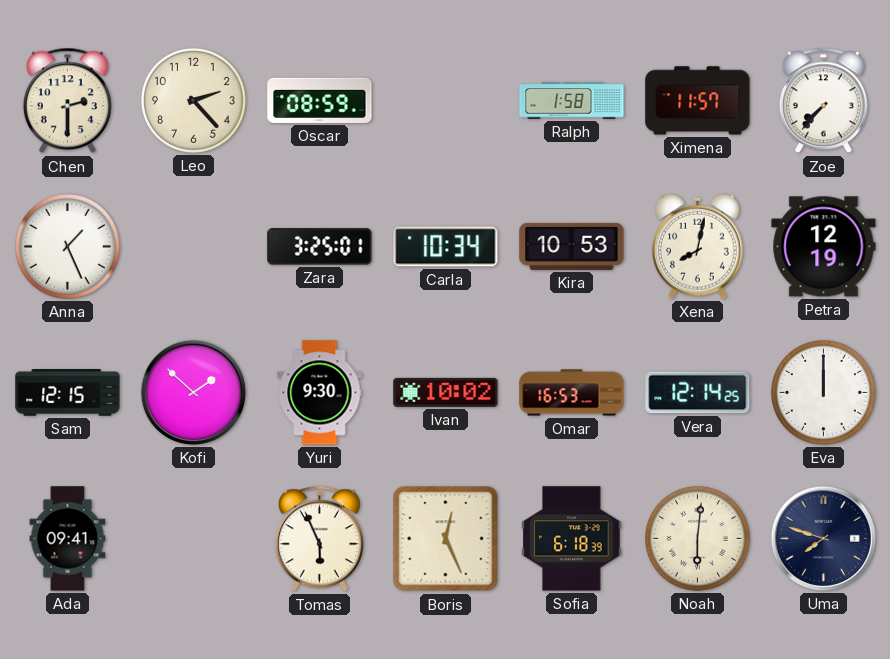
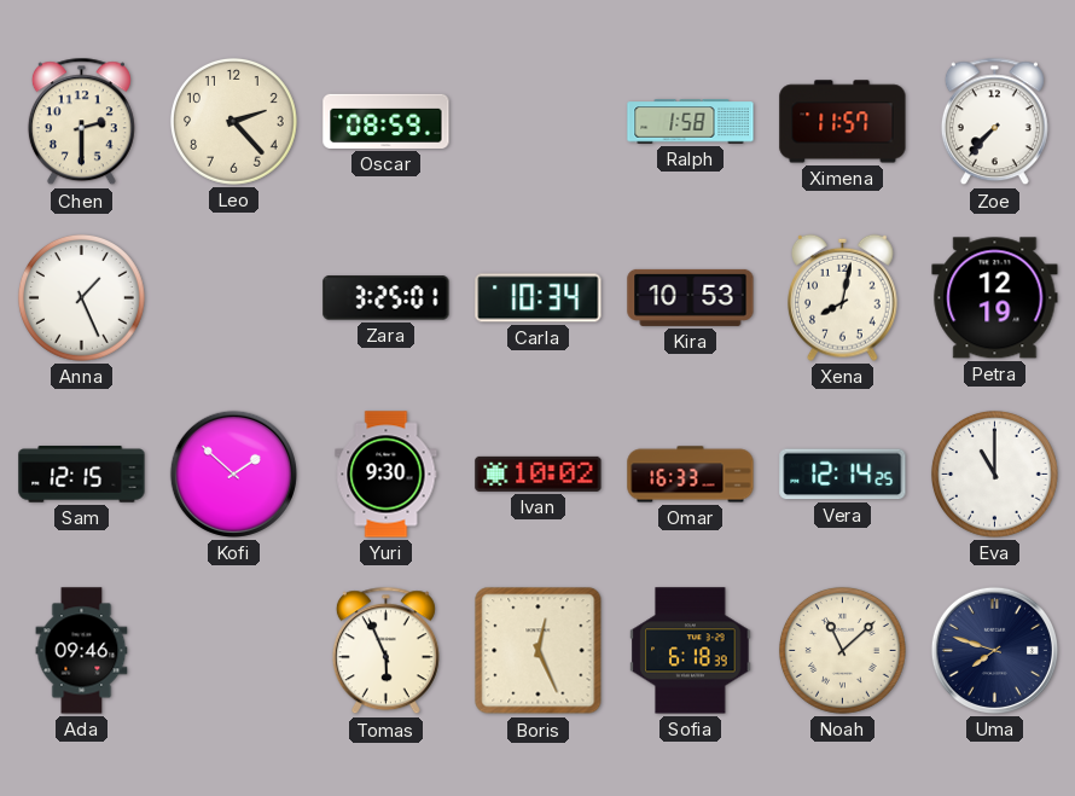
Omar: 16:53 -> 16:33
Eva: 12:00 -> 11:00
Ada: 09:41 -> 09:46
Noah: 6:01 -> 11:08
